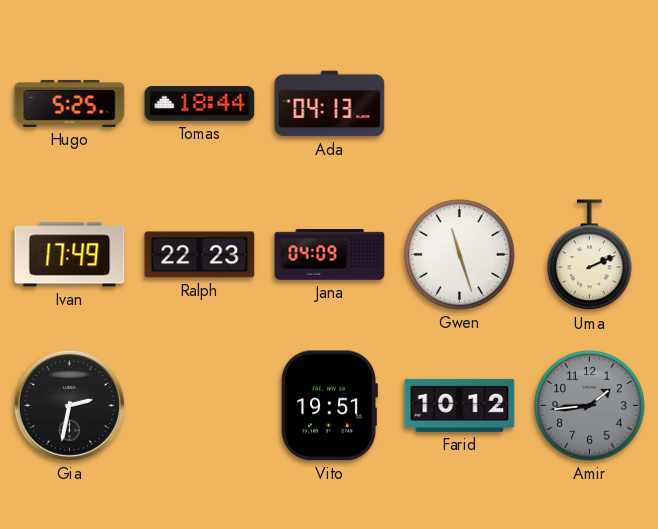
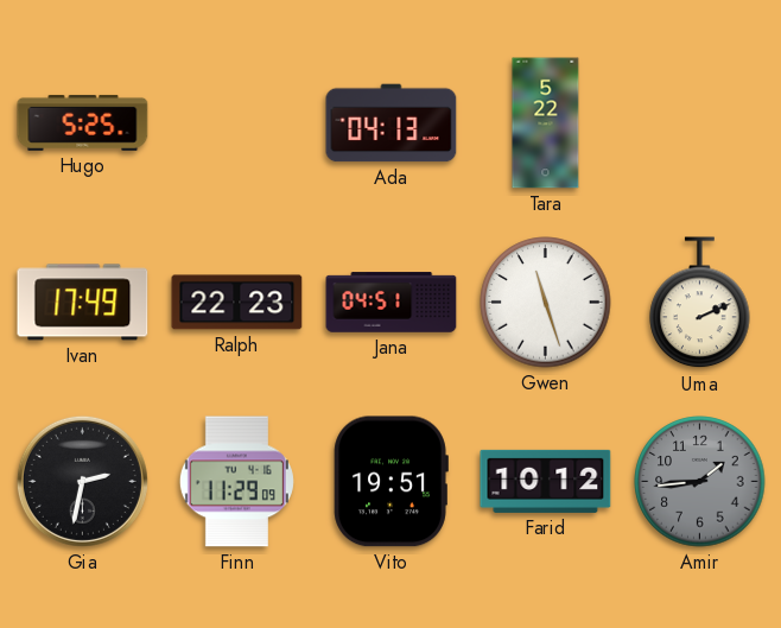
Tomas: 18:44 -> none
Tara: none -> 5:22
Jana: 04:09 -> 04:51
Finn: none -> 11:29
